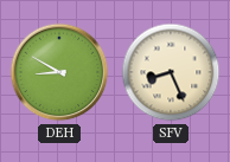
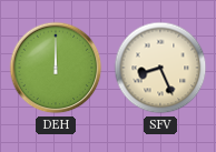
DEH: 8:50 -> 12:00
